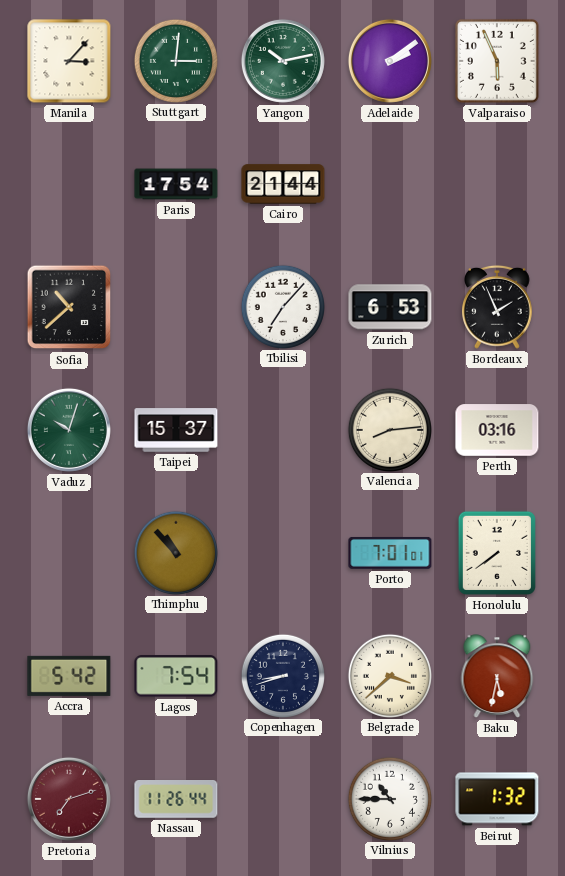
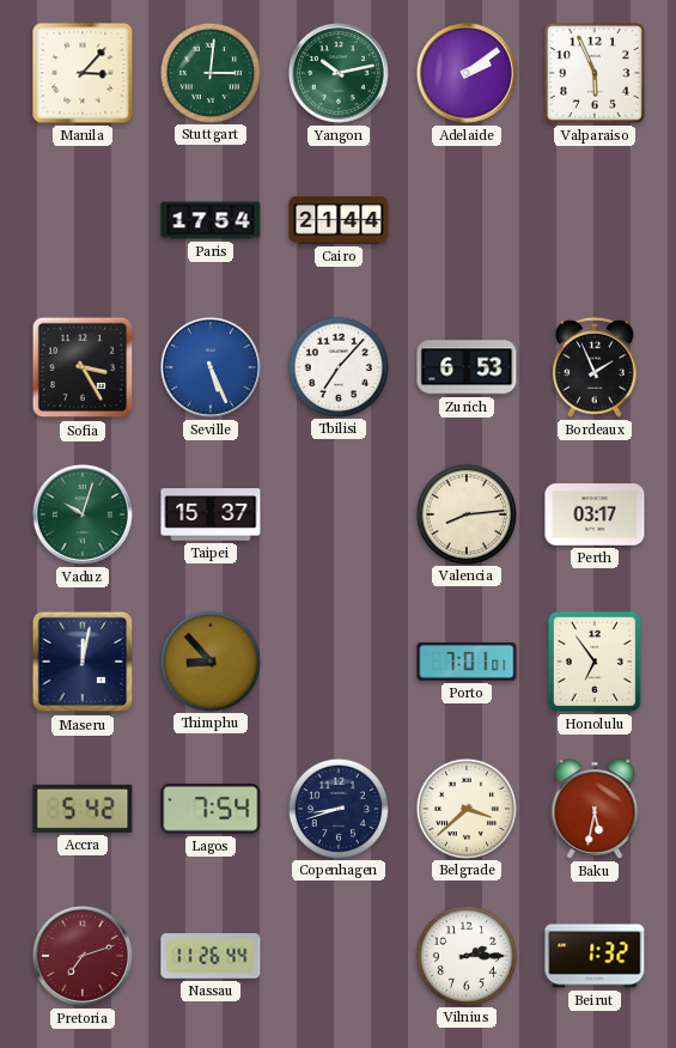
Sofia: 10:38 -> 3:25
Seville: none -> 5:26
Perth: 03:16 -> 03:17
Maseru: none -> 12:02
Thimphu: 10:53 -> 8:53
Honolulu: 7:39 -> 6:54
Vilnius: 10:45 -> 2:15
